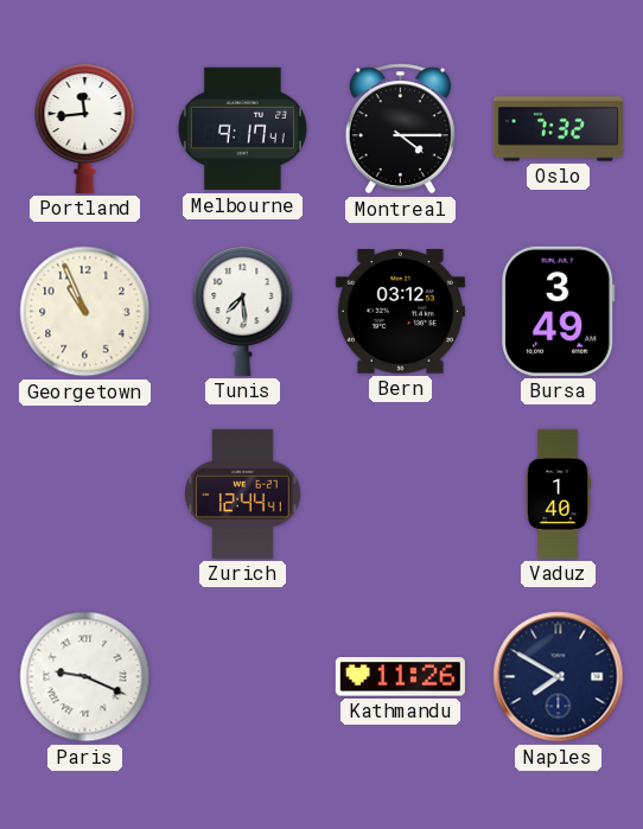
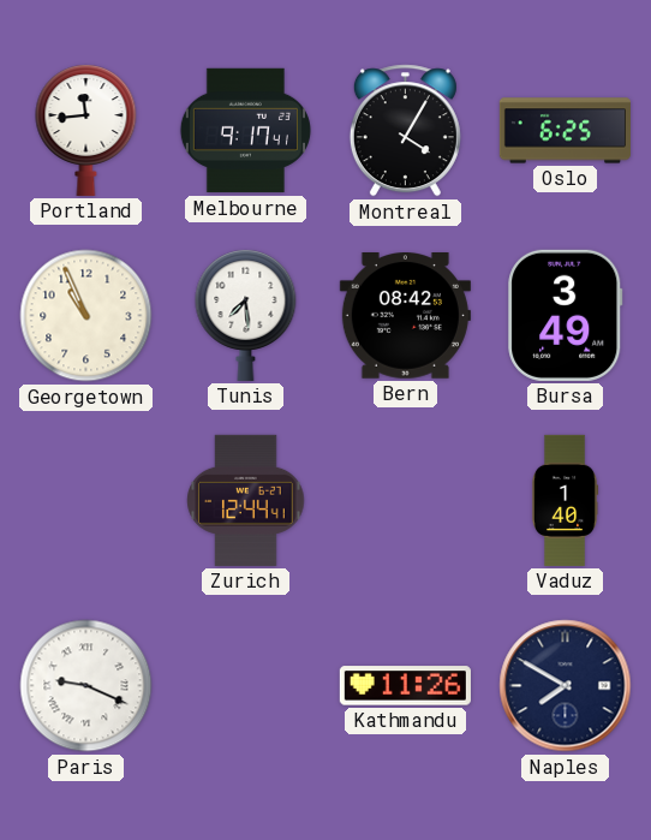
Montreal: 4:15 -> 4:05
Oslo: 7:32 -> 6:25
Bern: 03:12 -> 08:42
